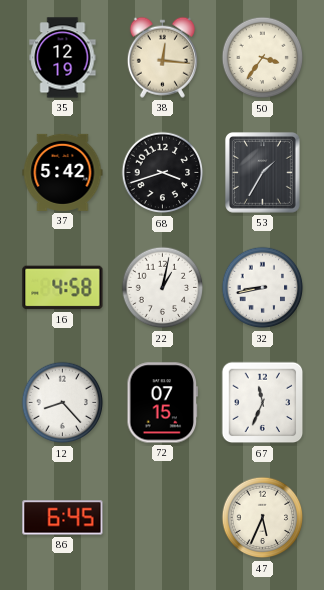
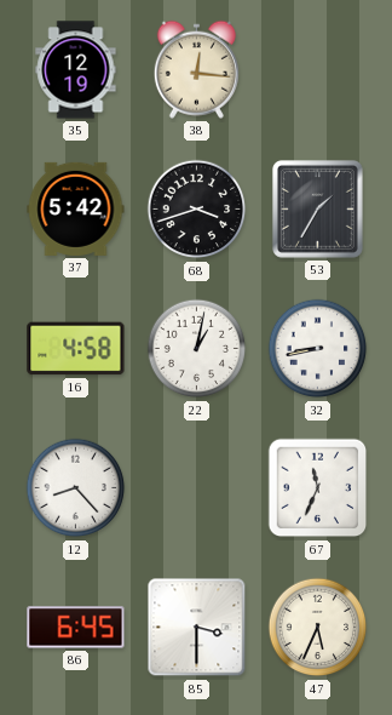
50: 3:36 -> none
72: 07:15 -> none
85: none -> 3:30
